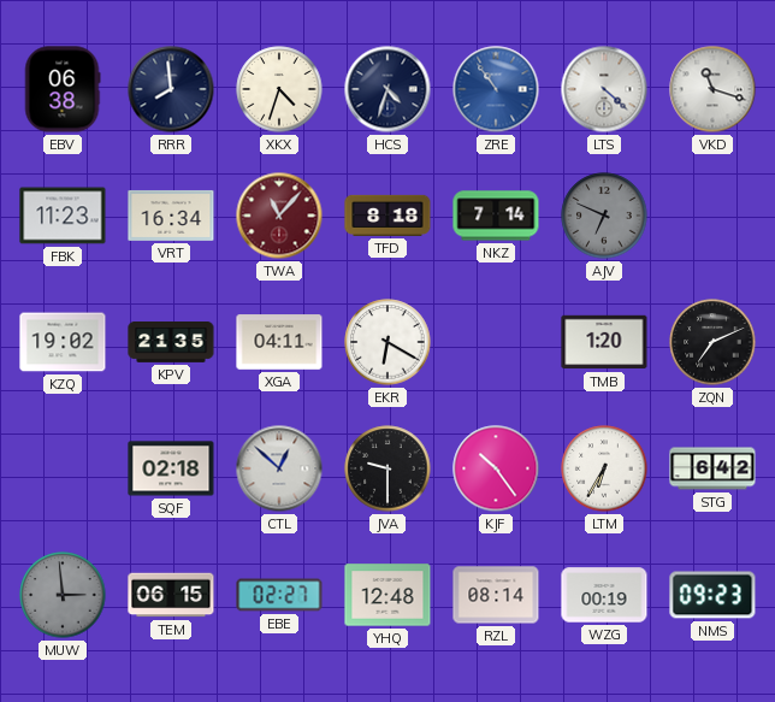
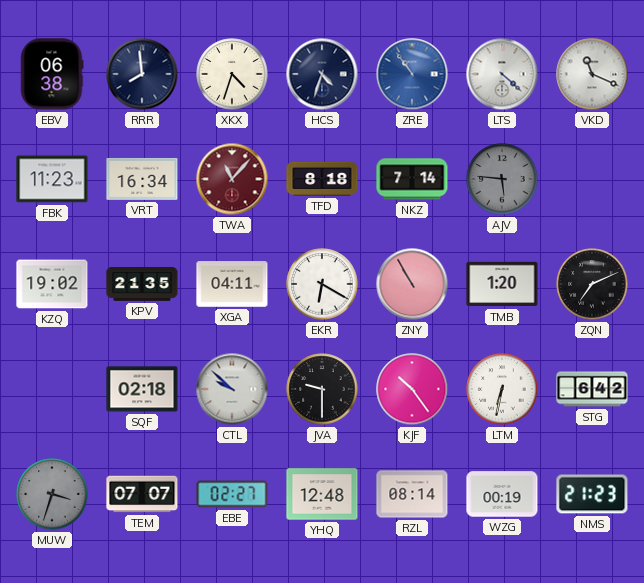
VKD: 11:18 -> 11:19
AJV: 6:49 -> 5:46
ZNY: none -> 10:55
CTL: 12:52 -> 9:52
LTM: 6:35 -> 6:32
MUW: 2:59 -> 3:33
TEM: 06:15 -> 07:07
NMS: 09:23 -> 21:23
